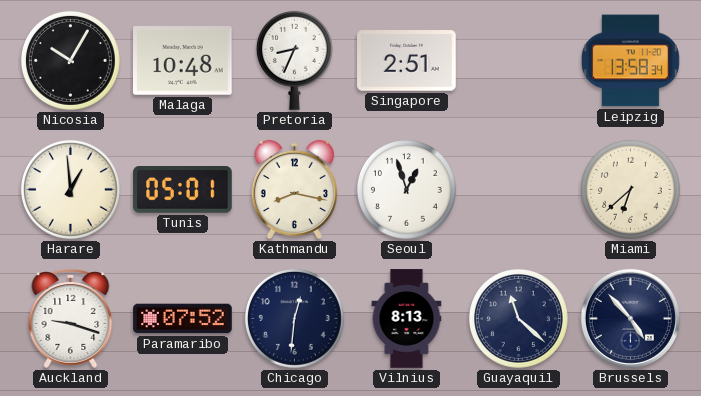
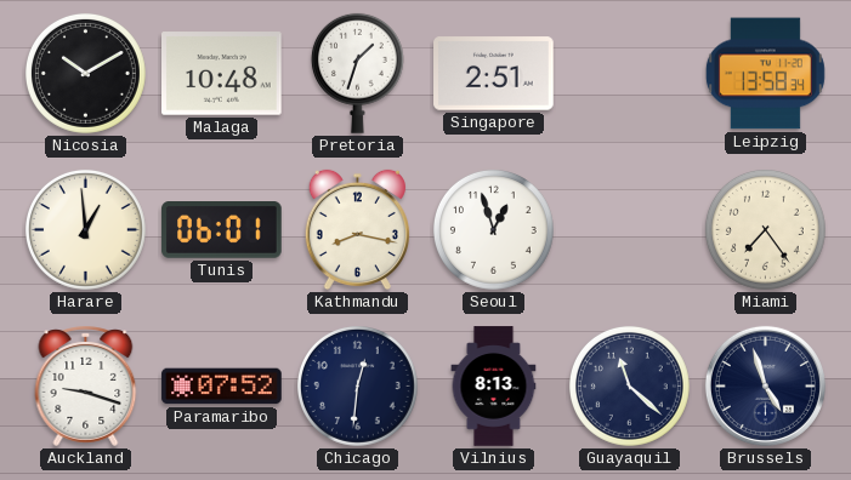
Nicosia: 10:05 -> 10:10
Pretoria: 8:34 -> 1:33
Tunis: 05:01 -> 06:01
Miami: 6:38 -> 7:24
Brussels: 4:53 -> 4:57
